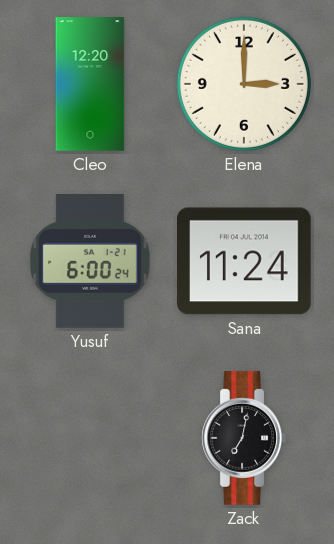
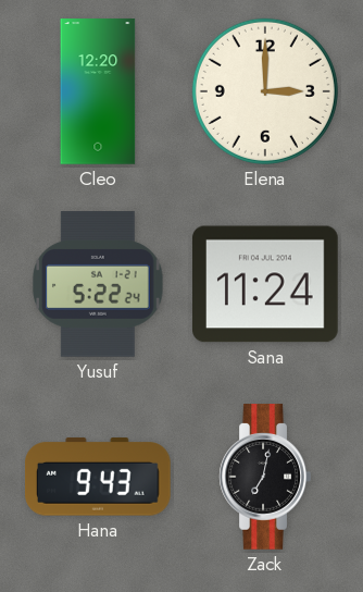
Yusuf: 6:00 -> 5:22
Hana: none -> 9:43
